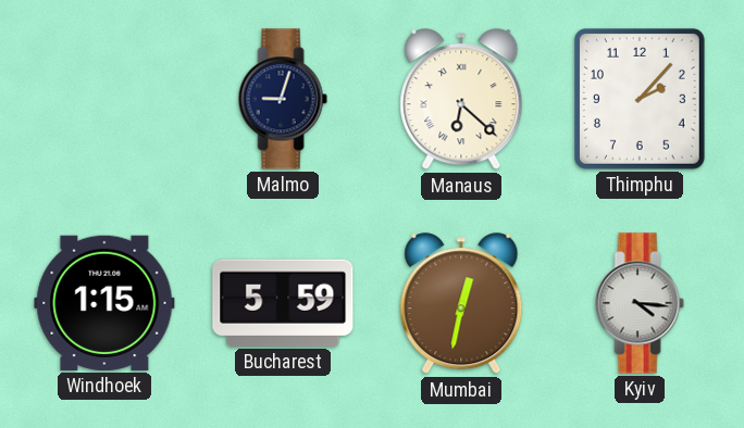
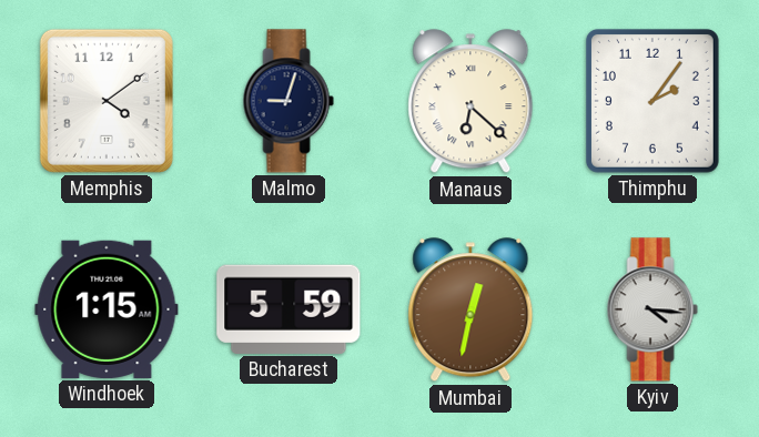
Memphis: none -> 4:09
Thimphu: 2:07 -> 2:06
